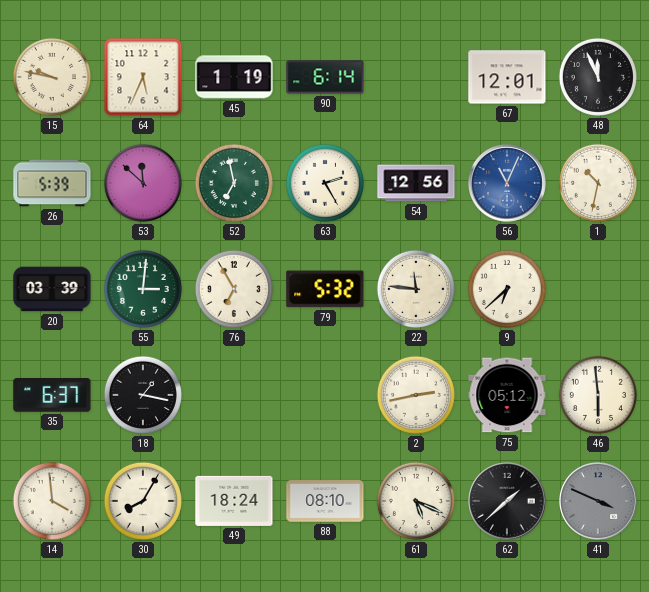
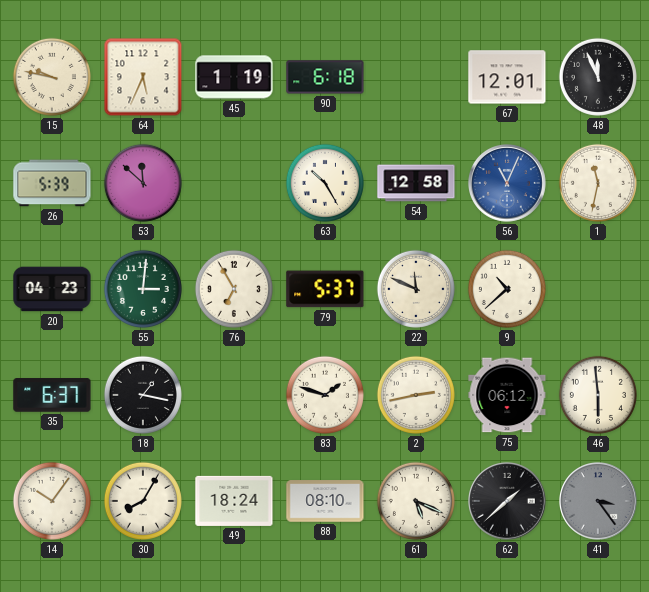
90: 6:14 -> 6:18
52: 6:58 -> none
63: 2:25 -> 10:25
54: 12:56 -> 12:58
1: 10:32 -> 11:32
20: 03:39 -> 04:23
79: 5:32 -> 5:37
22: 11:46 -> 11:49
9: 6:38 -> 10:38
83: none -> 1:48
75: 05:12 -> 06:12
14: 3:59 -> 10:06
41: 3:49 -> 3:24
